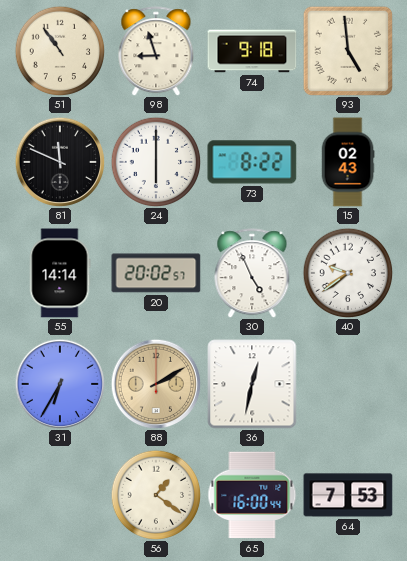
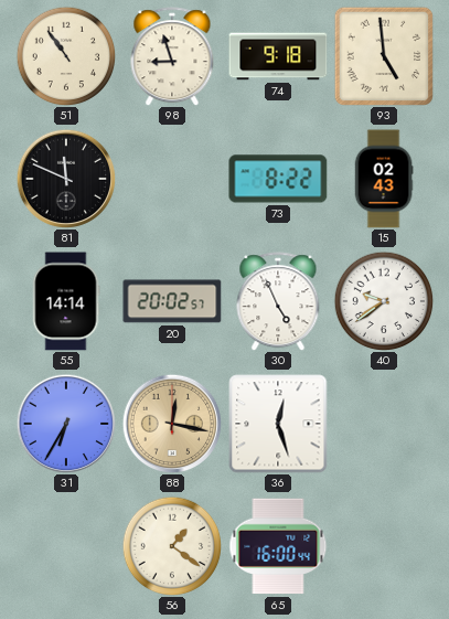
24: 6:00 -> none
88: 2:10 -> 12:17
36: 12:32 -> 12:27
64: 7:53 -> none
